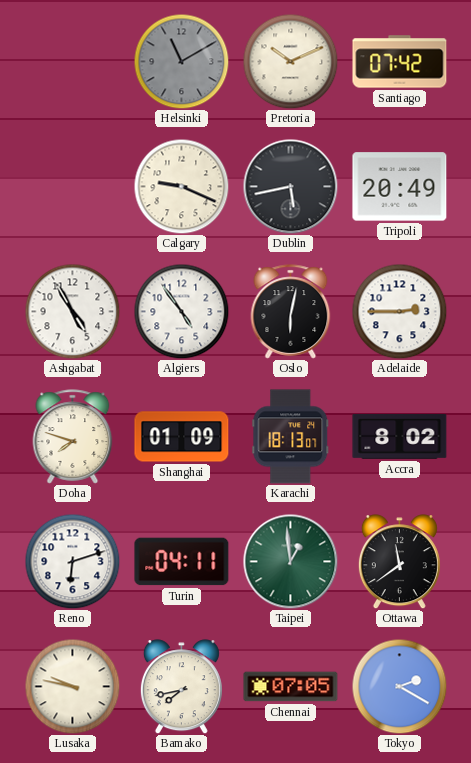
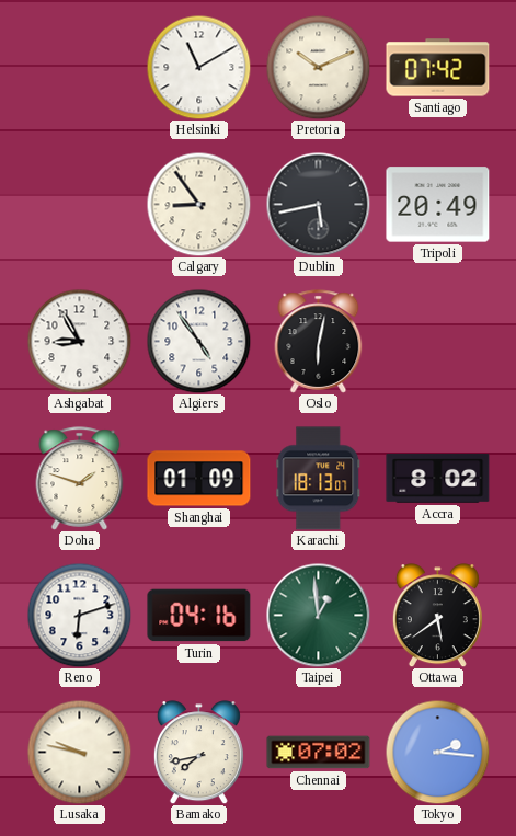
Helsinki dial: grey -> white
Calgary: 9:19 -> 8:54
Ashgabat: 4:55 -> 8:55
Adelaide: 2:45 -> none
Doha: 7:48 -> 1:48
Turin: 04:11 -> 04:16
Ottawa: 11:39 -> 5:39
Chennai: 07:05 -> 07:02
Tokyo: 2:20 -> 2:16
